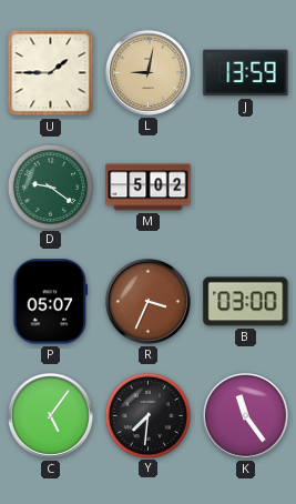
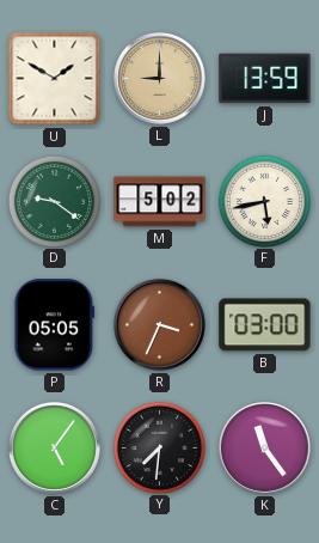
U: 1:45 -> 1:50
L: 9:02 -> 9:00
F: none -> 5:43
P: 05:07 -> 05:05
